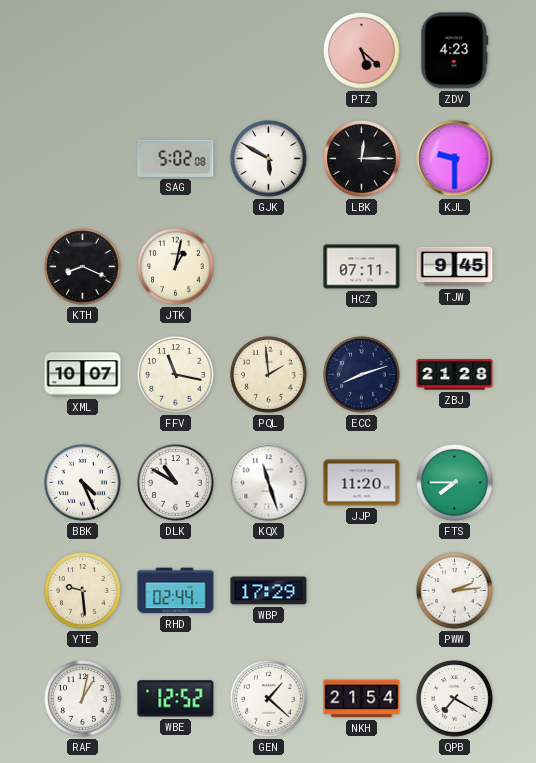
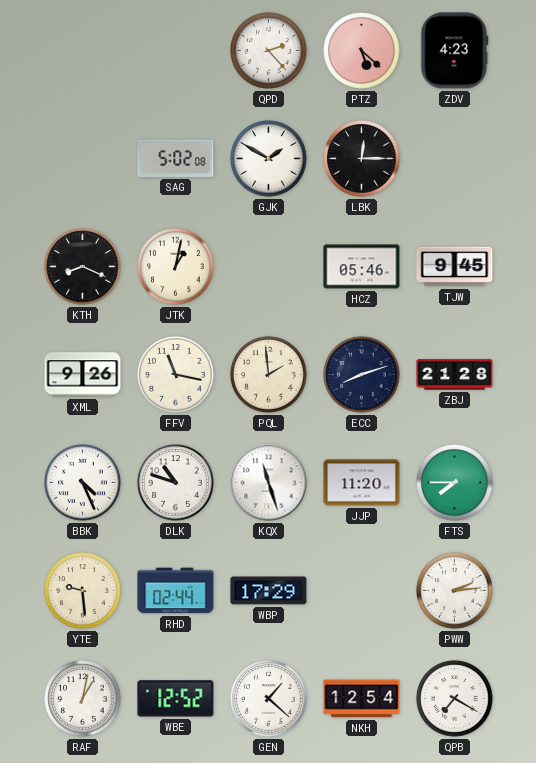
QPD: none -> 2:23
GJK: 5:50 -> 1:50
KJL: 9:30 -> none
HCZ: 07:11 -> 05:46
XML: 10:07 -> 9:26
DLK: 10:50 -> 10:48
NKH: 21:54 -> 12:54
